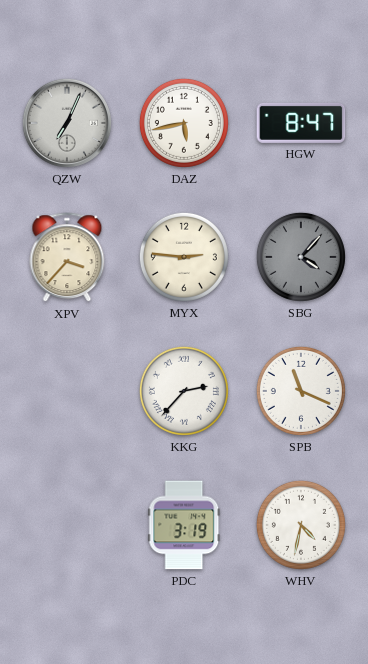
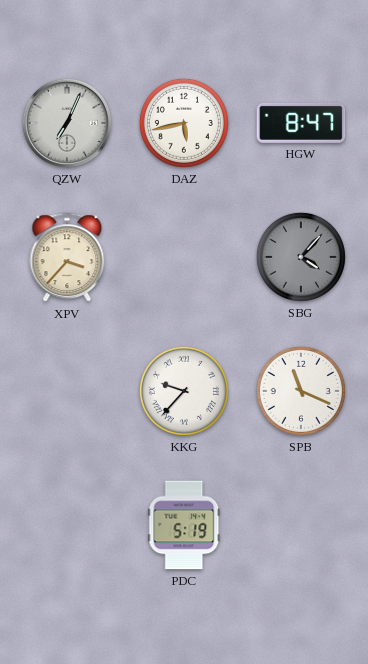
MYX: 2:46 -> none
KKG: 2:37 -> 9:37
PDC: 3:19 -> 5:19
WHV: 4:32 -> none
